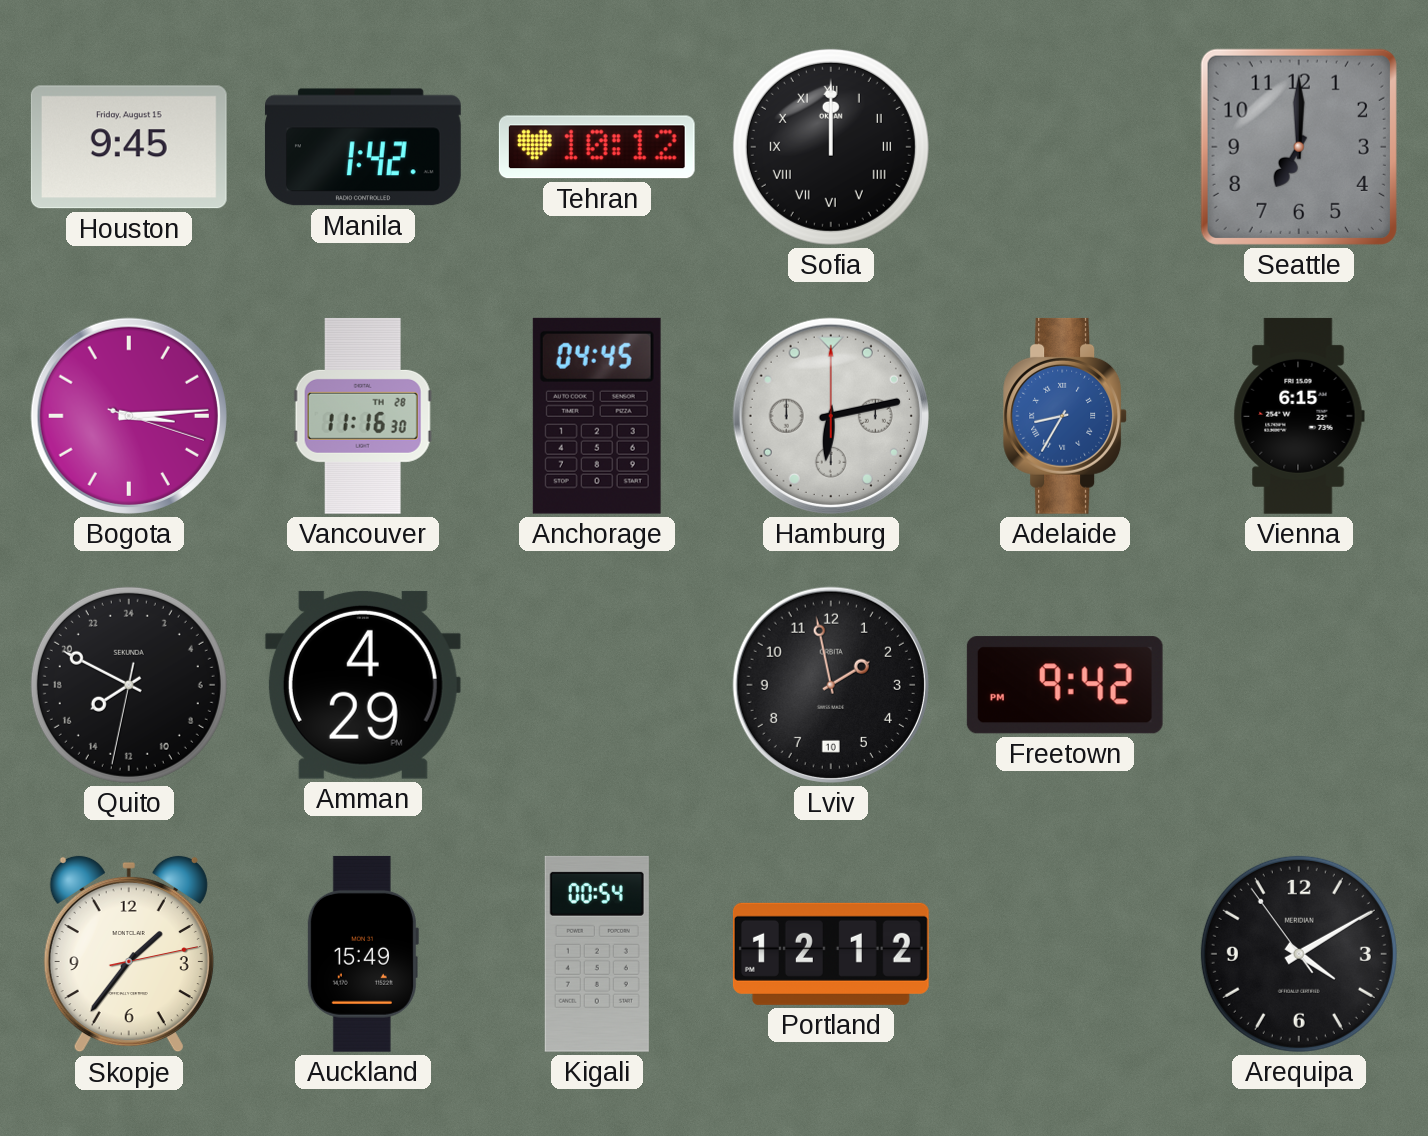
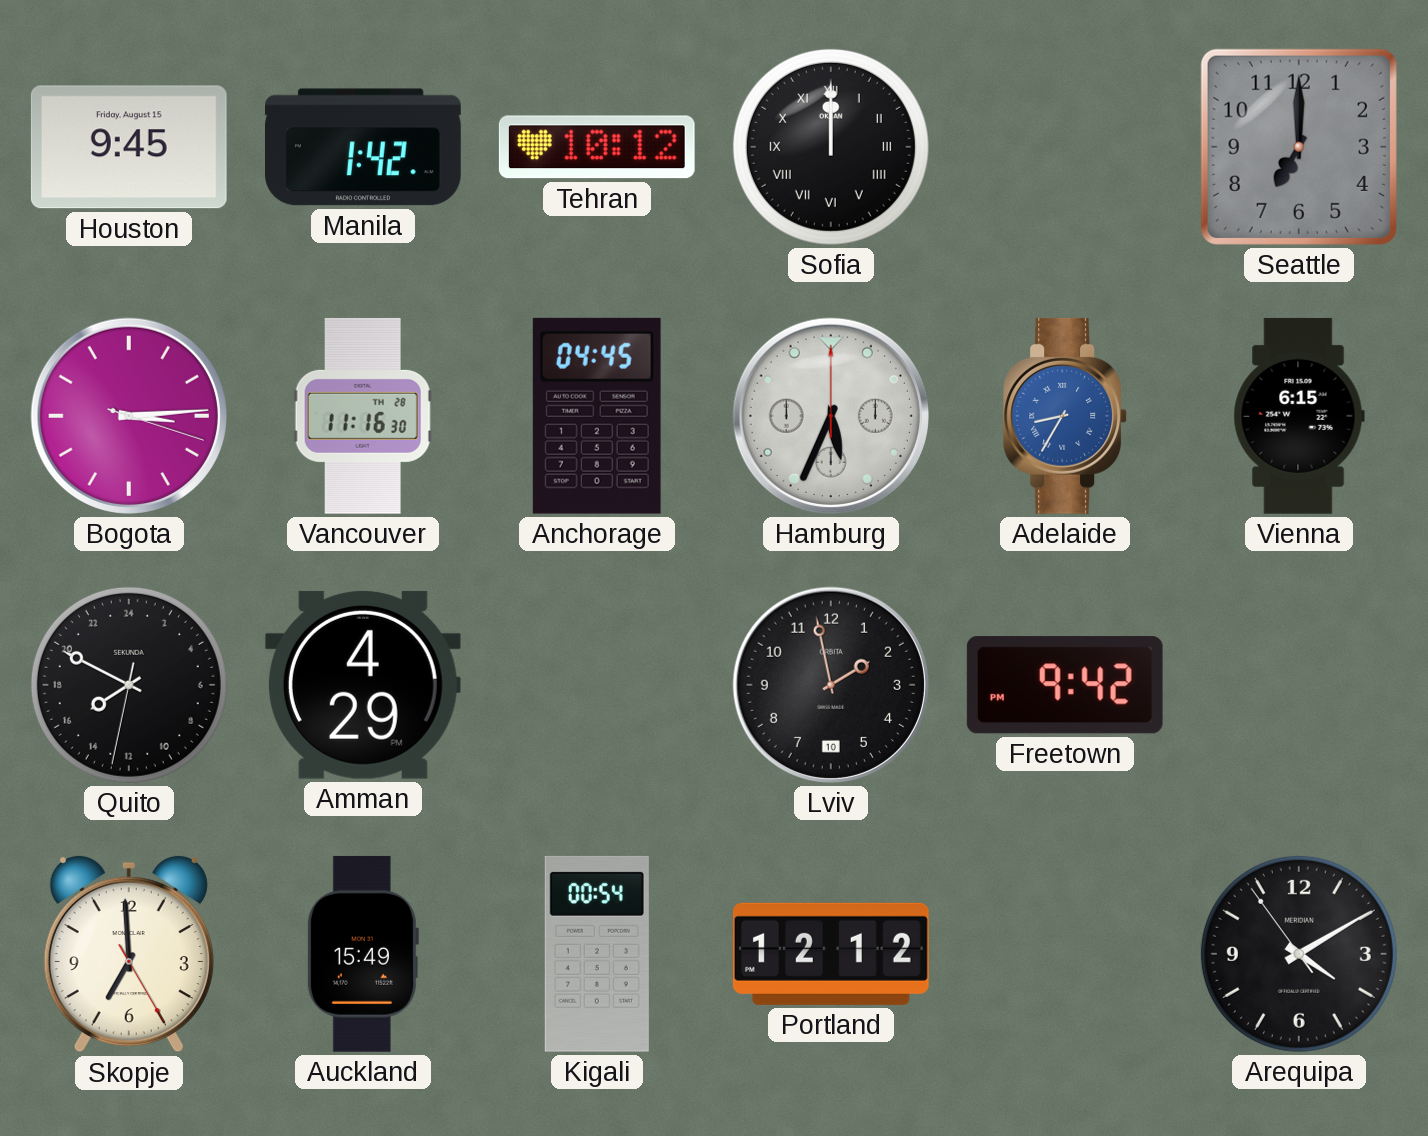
Hamburg: 6:13 -> 5:34
Skopje: 1:36 -> 6:59
